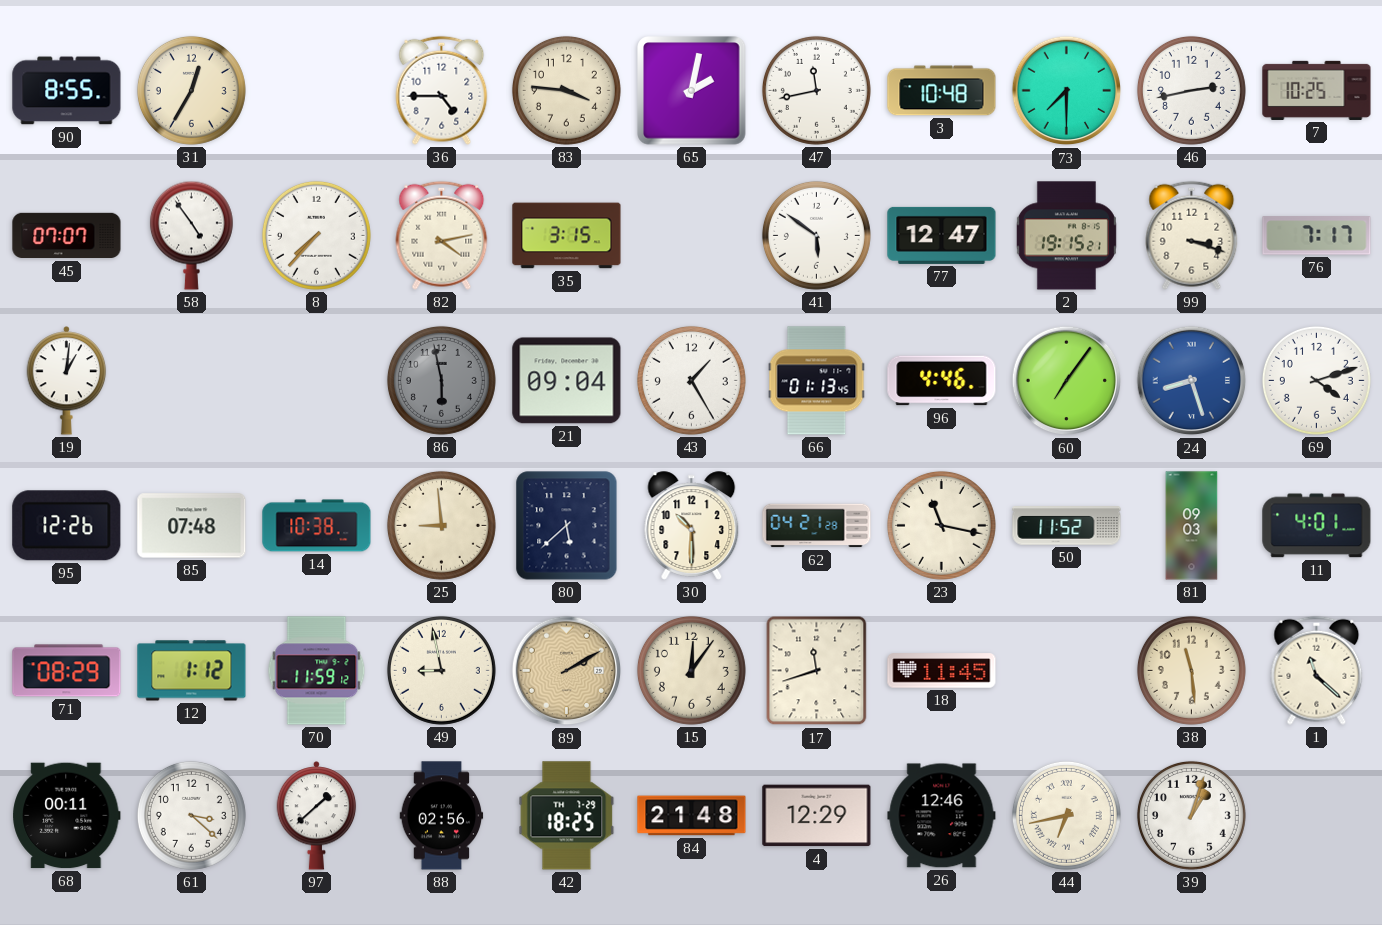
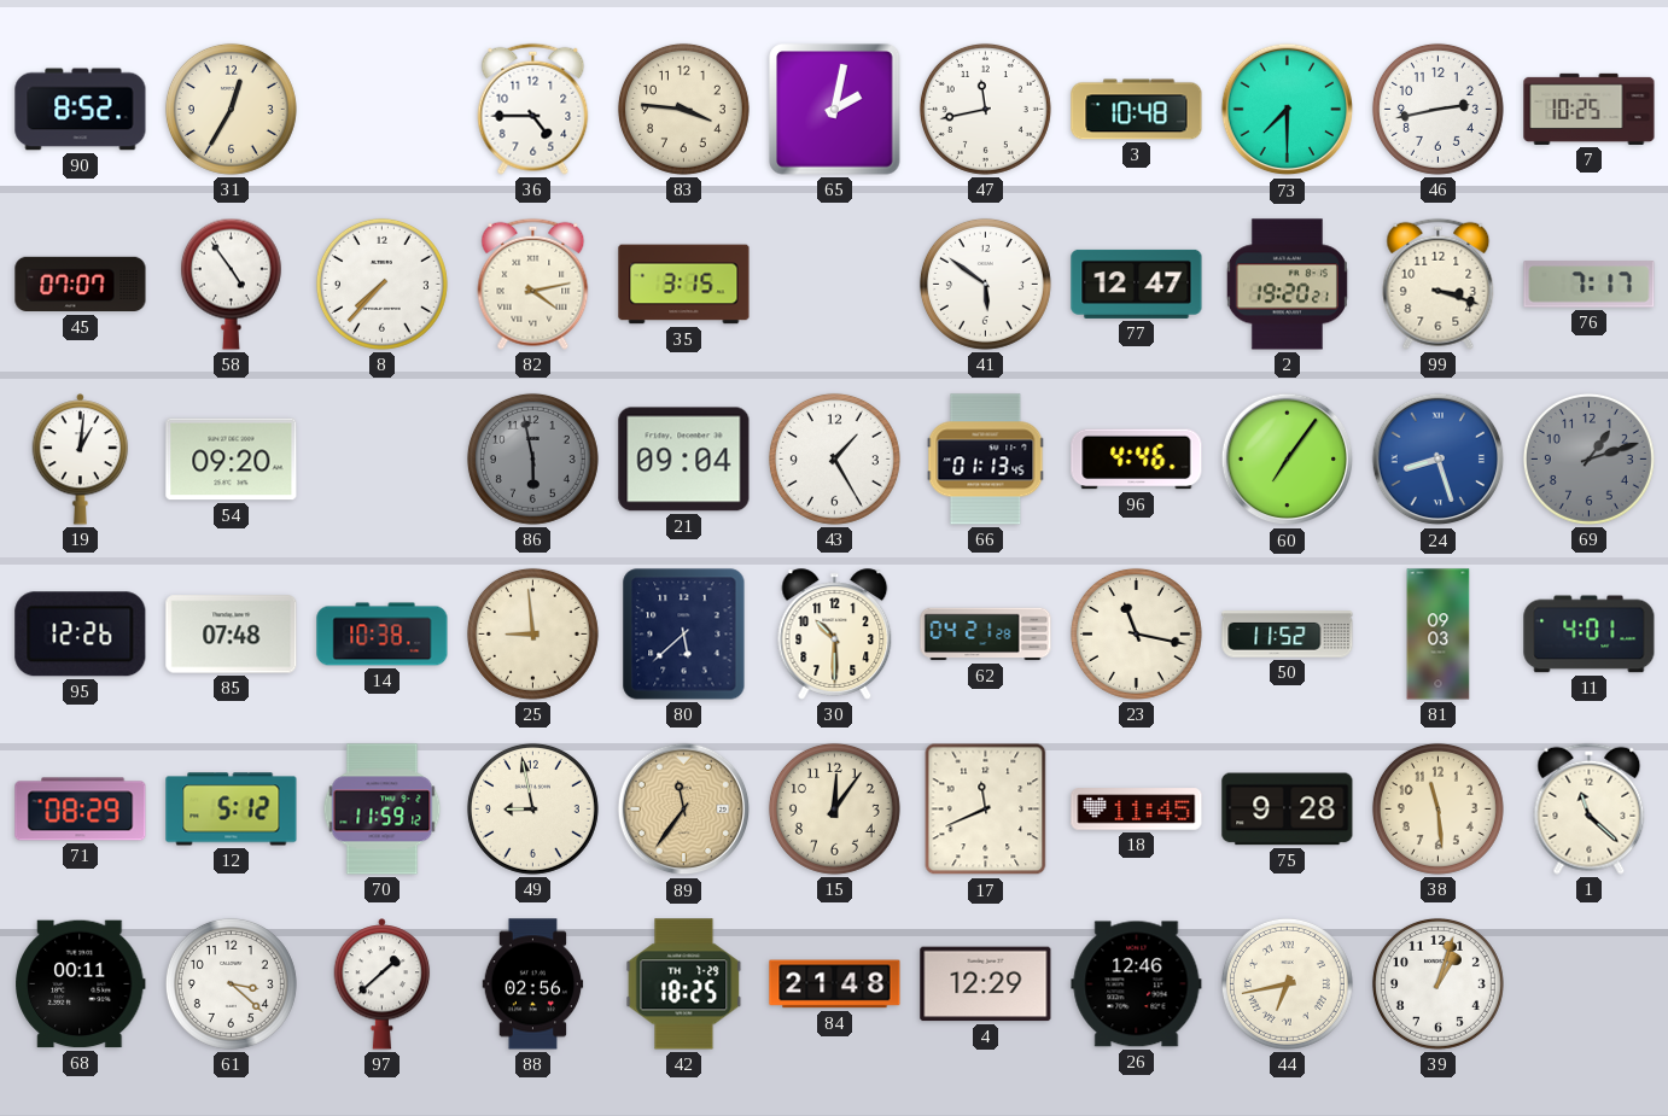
90: 8:55 -> 8:52
2: 19:15 -> 19:20
54: none -> 09:20
69: 4:12 -> 1:12
69 dial: white -> grey
12: 1:12 -> 5:12
89: 2:10 -> 11:36
17: 11:42 -> 11:41
75: none -> 9:28
